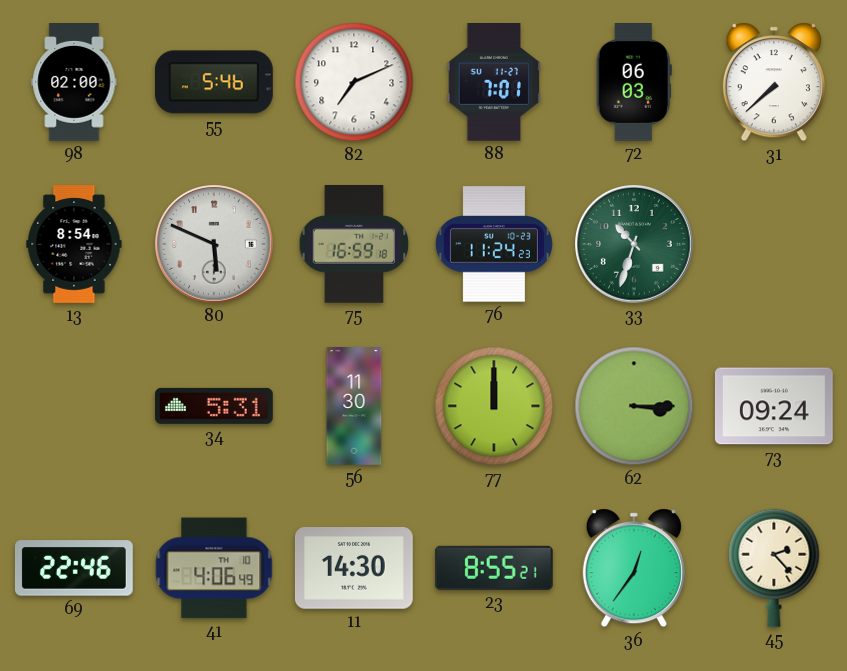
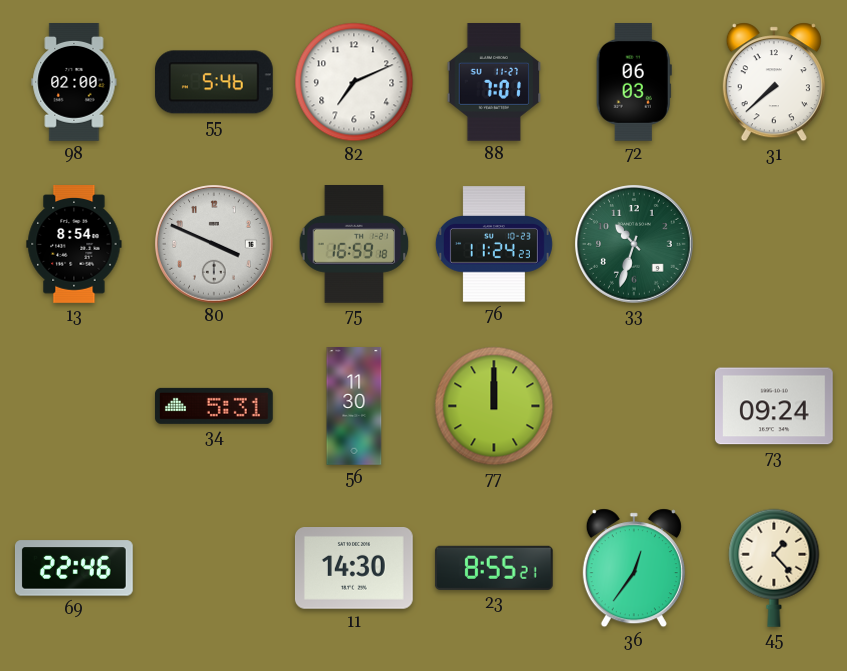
80: 5:49 -> 3:49
62: 3:15 -> none
41: 4:06 -> none
45: 2:23 -> 1:23
